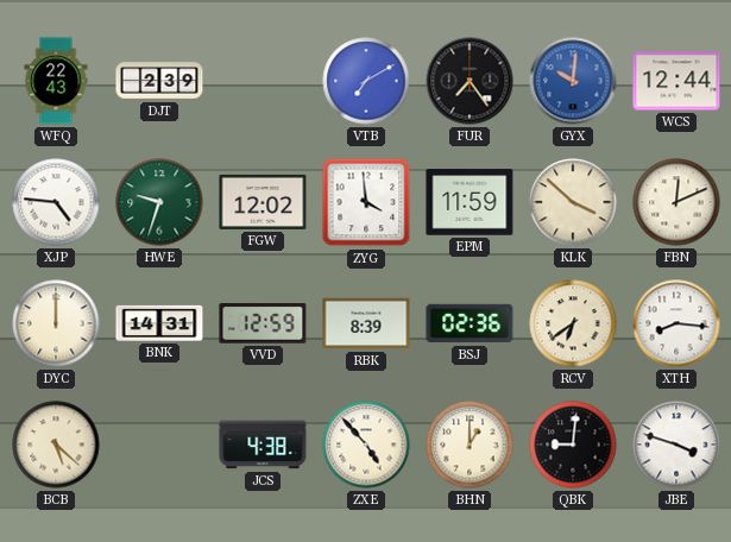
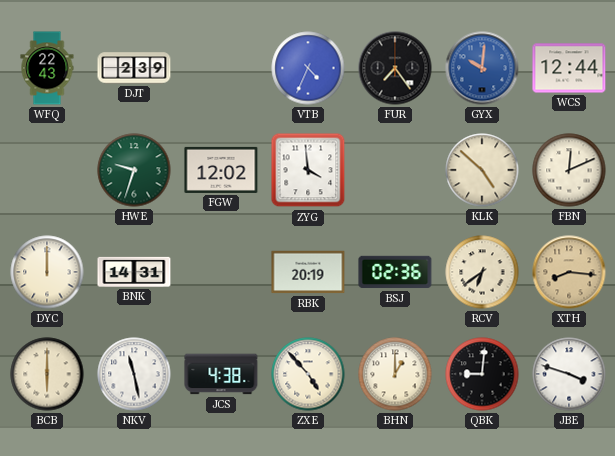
VTB: 7:10 -> 4:34
XJP: 4:46 -> none
EPM: 11:59 -> none
KLK: 3:52 -> 4:52
VVD: 12:59 -> none
RBK: 8:39 -> 20:19
XTH dial: white -> champagne
BCB: 5:22 -> 6:00
NKV: none -> 11:28
